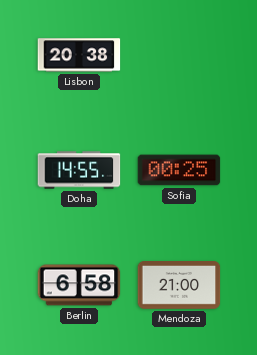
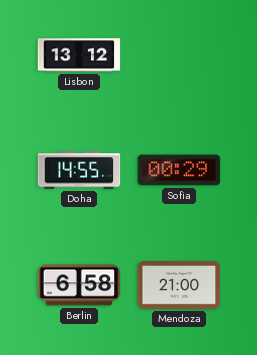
Lisbon: 20:38 -> 13:12
Sofia: 00:25 -> 00:29
